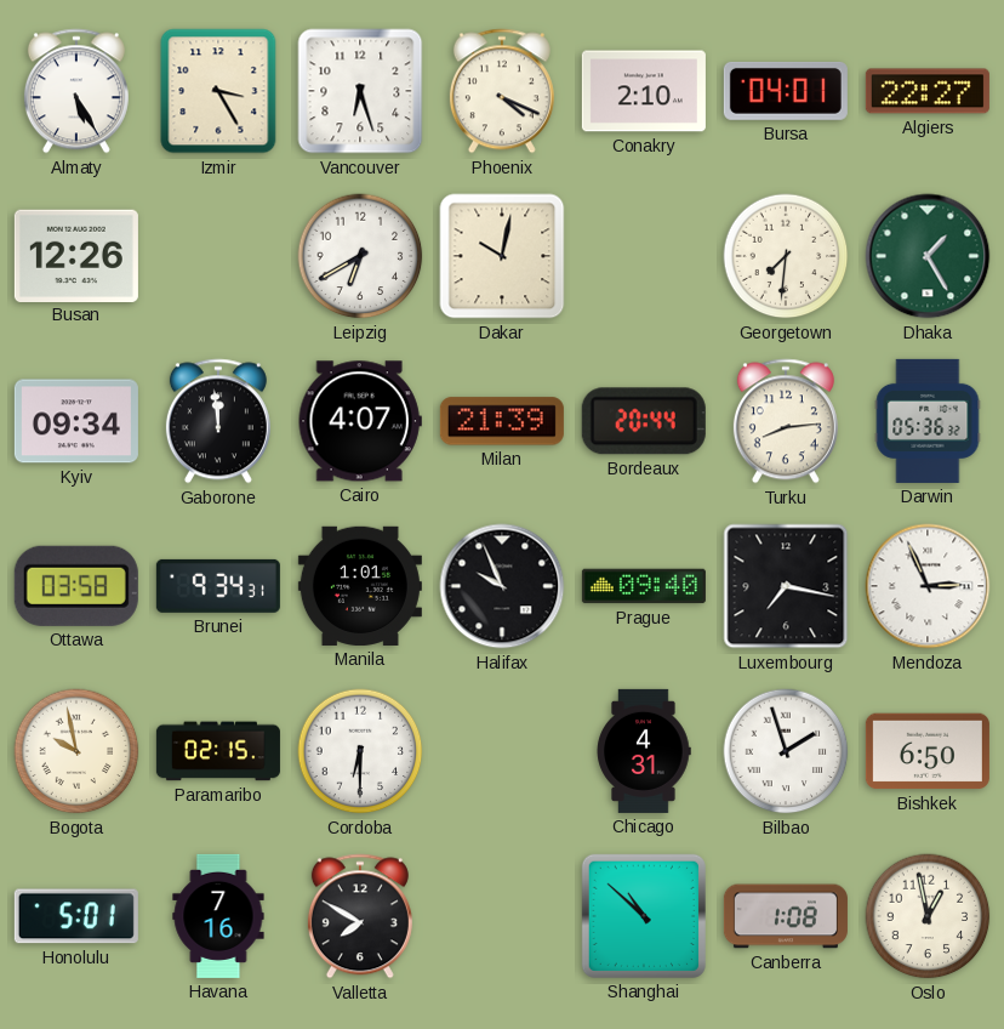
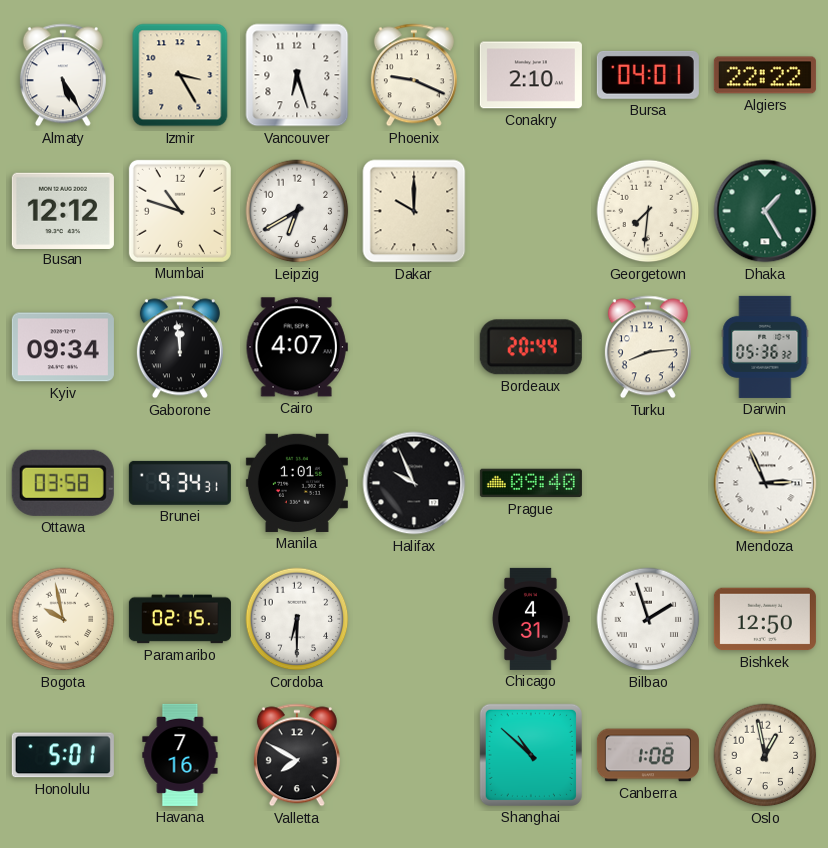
Phoenix: 4:19 -> 9:19
Algiers: 22:27 -> 22:22
Busan: 12:26 -> 12:12
Mumbai: none -> 10:48
Dakar: 10:02 -> 10:00
Milan: 21:39 -> none
Luxembourg: 7:17 -> none
Bishkek: 6:50 -> 12:50
